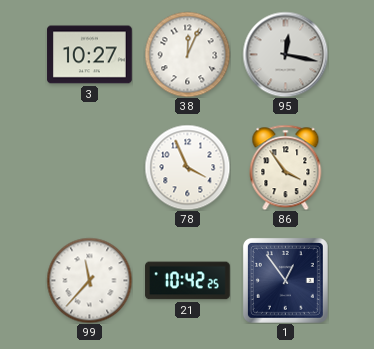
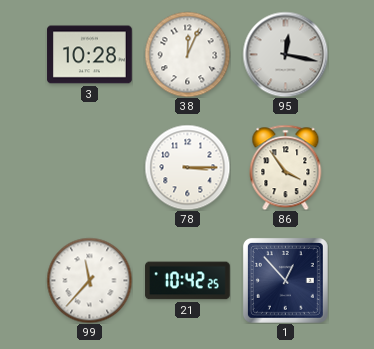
3: 10:27 -> 10:28
78: 3:56 -> 3:15
1: 12:54 -> 12:53
